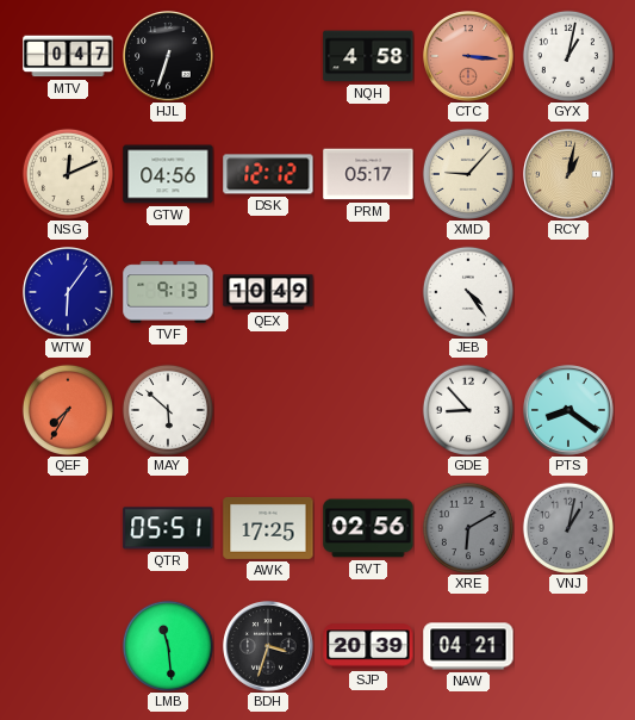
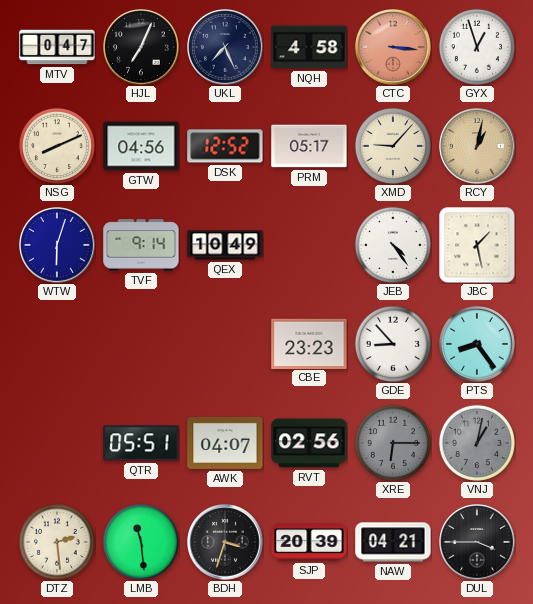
HJL: 6:33 -> 7:04
UKL: none -> 7:26
GYX: 1:02 -> 12:57
NSG: 12:11 -> 8:11
DSK: 12:12 -> 12:52
WTW: 6:06 -> 6:03
TVF: 9:13 -> 9:14
JBC: none -> 1:28
QEF: 7:35 -> none
MAY: 5:52 -> none
CBE: none -> 23:23
PTS: 8:21 -> 8:24
AWK: 17:25 -> 04:07
XRE: 6:10 -> 6:15
DTZ: none -> 2:29
DUL: none -> 3:45
